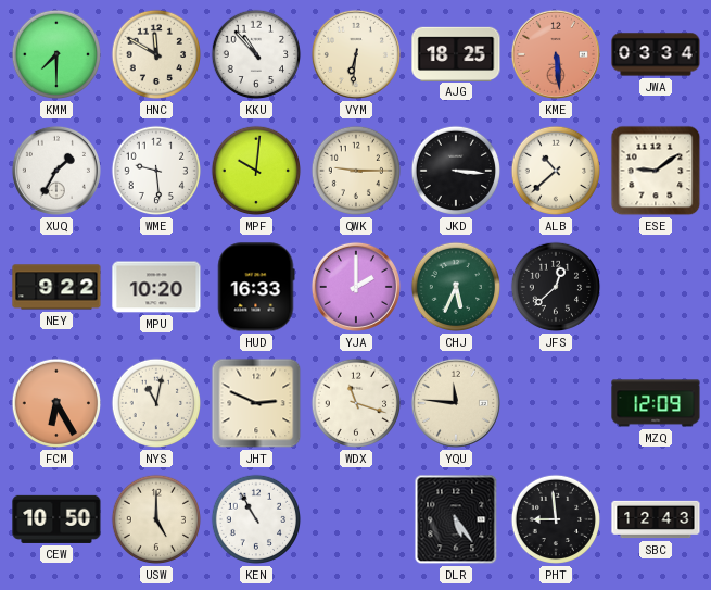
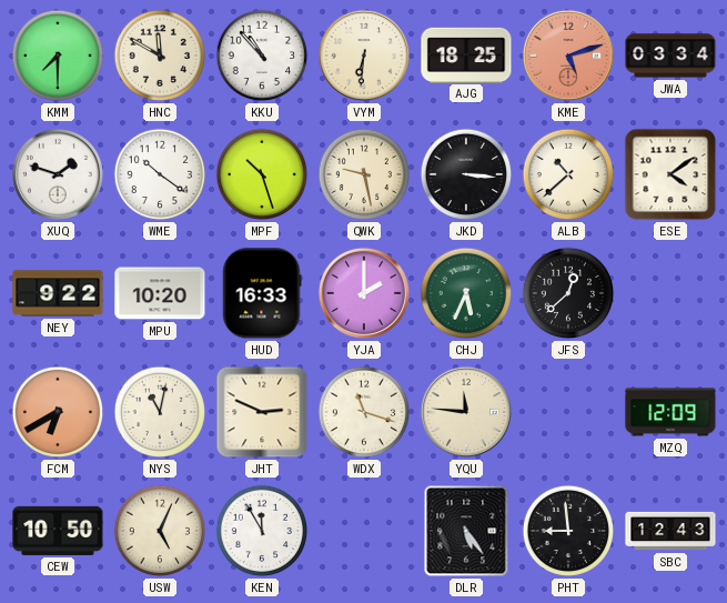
KME: 5:29 -> 5:12
XUQ: 1:35 -> 1:48
WME: 9:29 -> 10:21
MPF: 10:01 -> 10:27
QWK: 9:15 -> 9:28
ESE: 9:09 -> 4:09
FCM: 6:25 -> 6:40
USW: 5:00 -> 5:04
KEN: 10:55 -> 11:55
